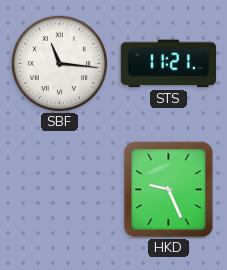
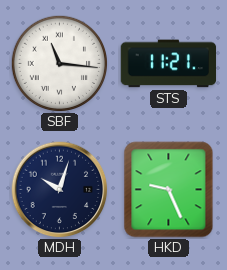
MDH: none -> 10:03
